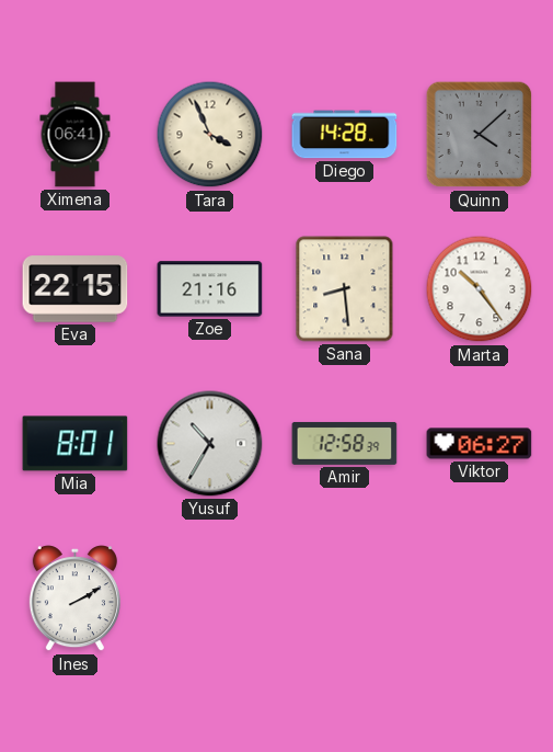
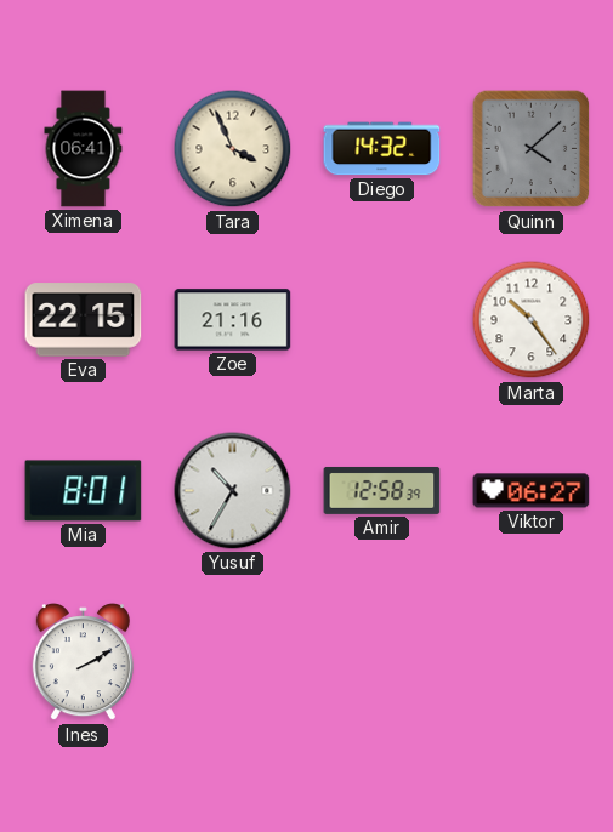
Diego: 14:28 -> 14:32
Sana: 8:29 -> none
